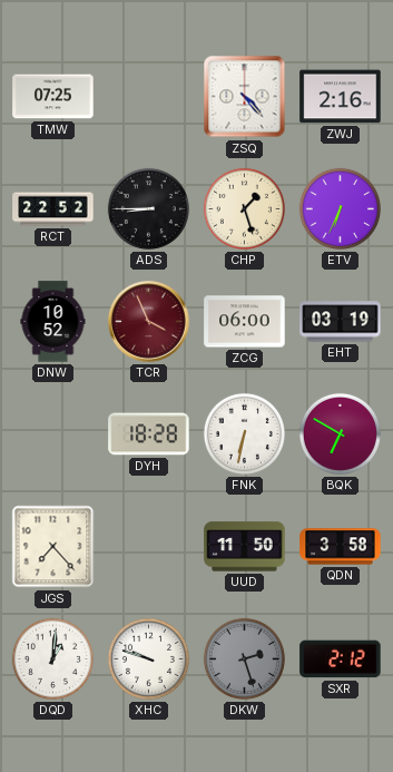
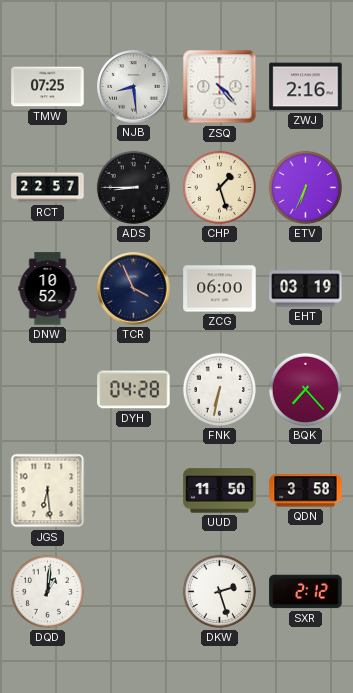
NJB: none -> 8:29
RCT: 22:52 -> 22:57
TCR dial: burgundy -> navy
DYH: 18:28 -> 04:28
BQK: 6:50 -> 7:23
JGS: 7:23 -> 6:29
XHC: 9:48 -> none
DKW dial: grey -> white
